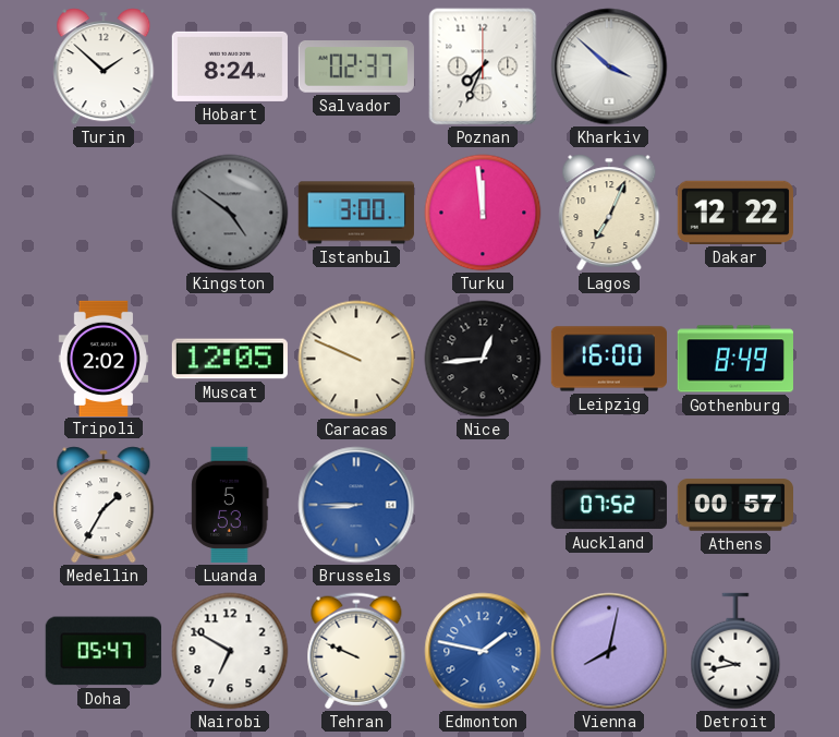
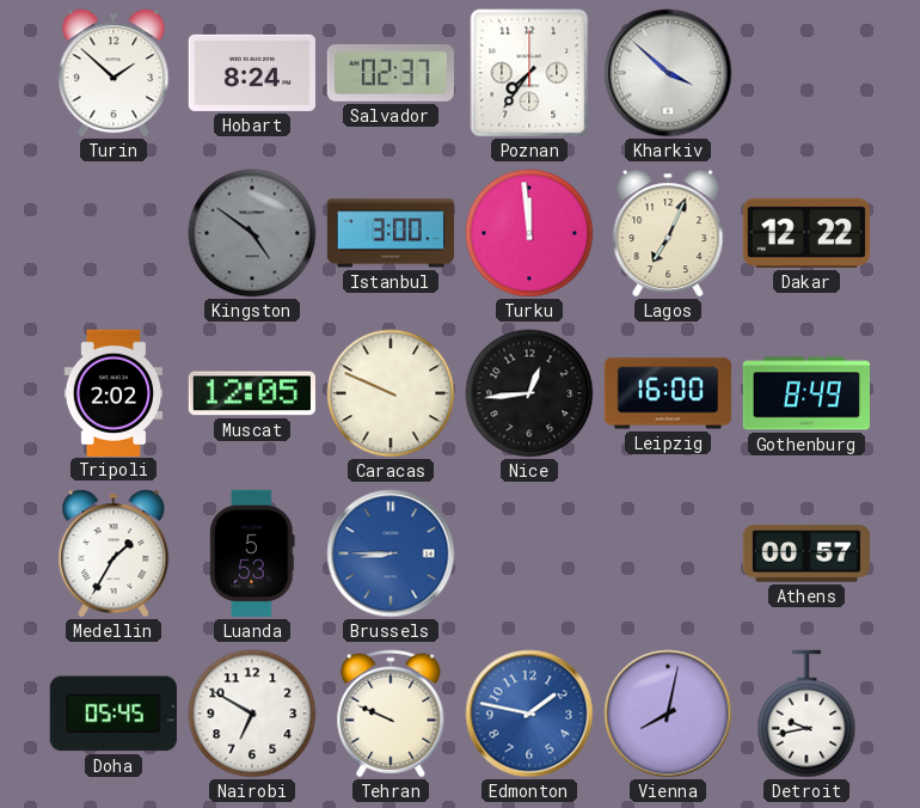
Poznan: 7:34 -> 7:36
Auckland: 07:52 -> none
Doha: 05:47 -> 05:45
